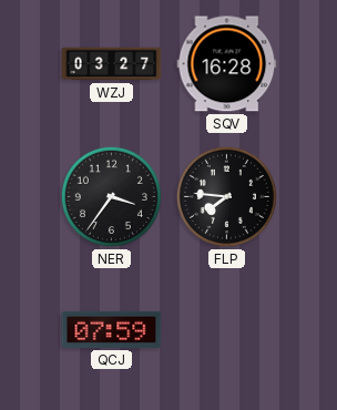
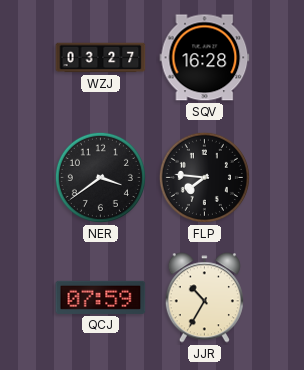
NER: 3:36 -> 3:39
JJR: none -> 10:35
